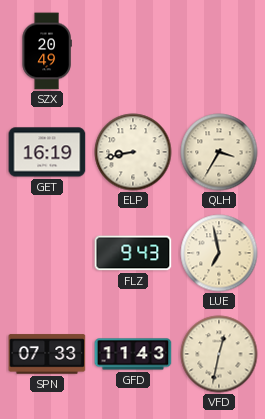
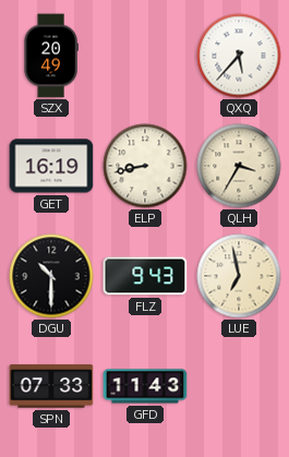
QXQ: none -> 5:37
DGU: none -> 10:30
VFD: 12:32 -> none
